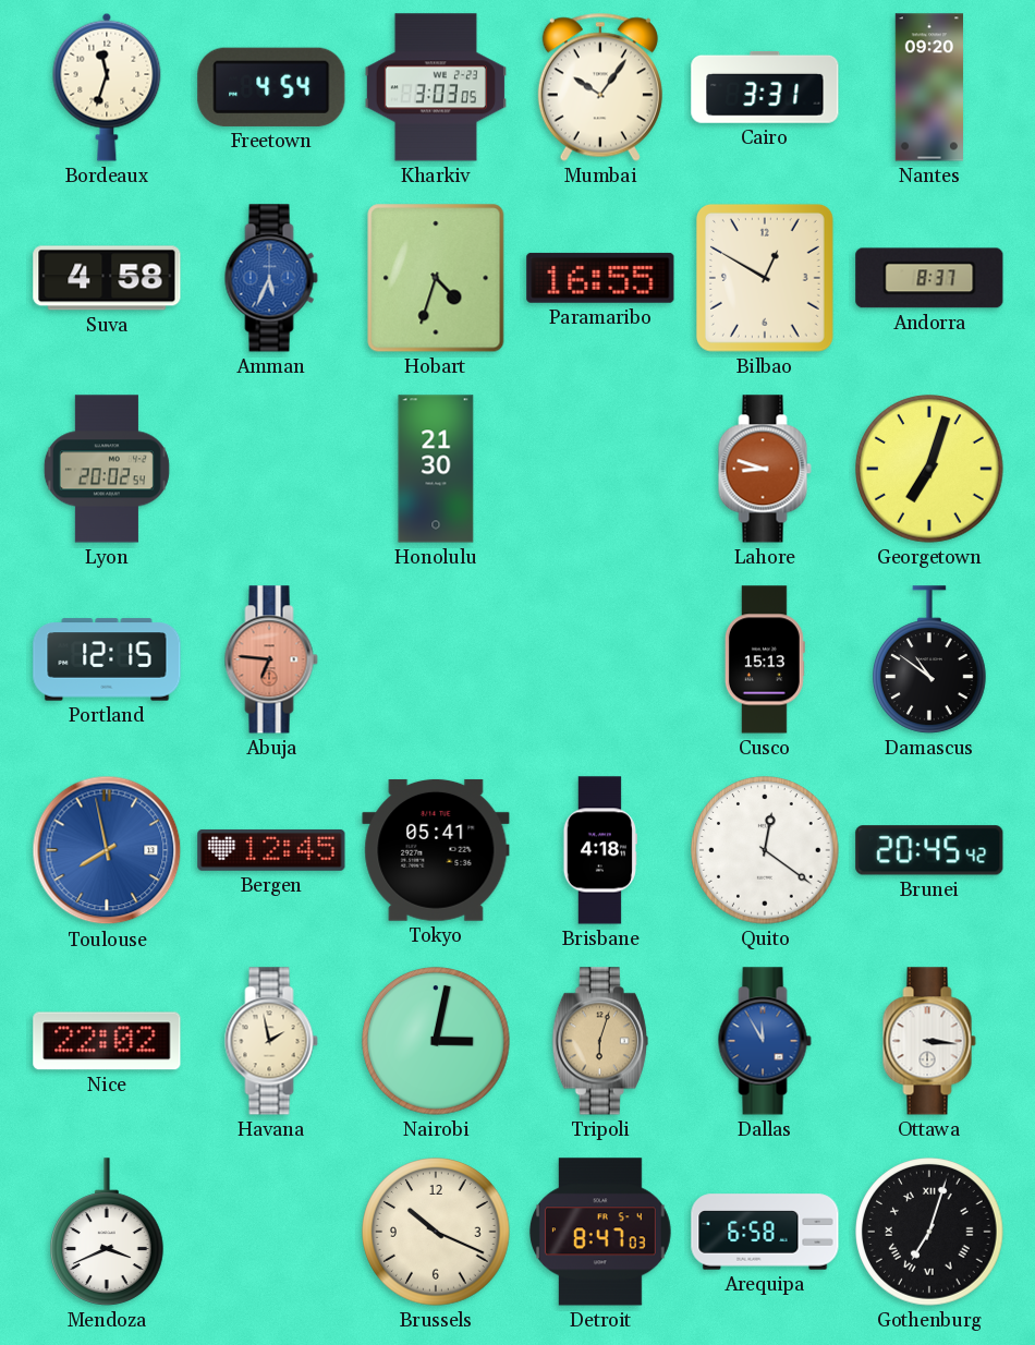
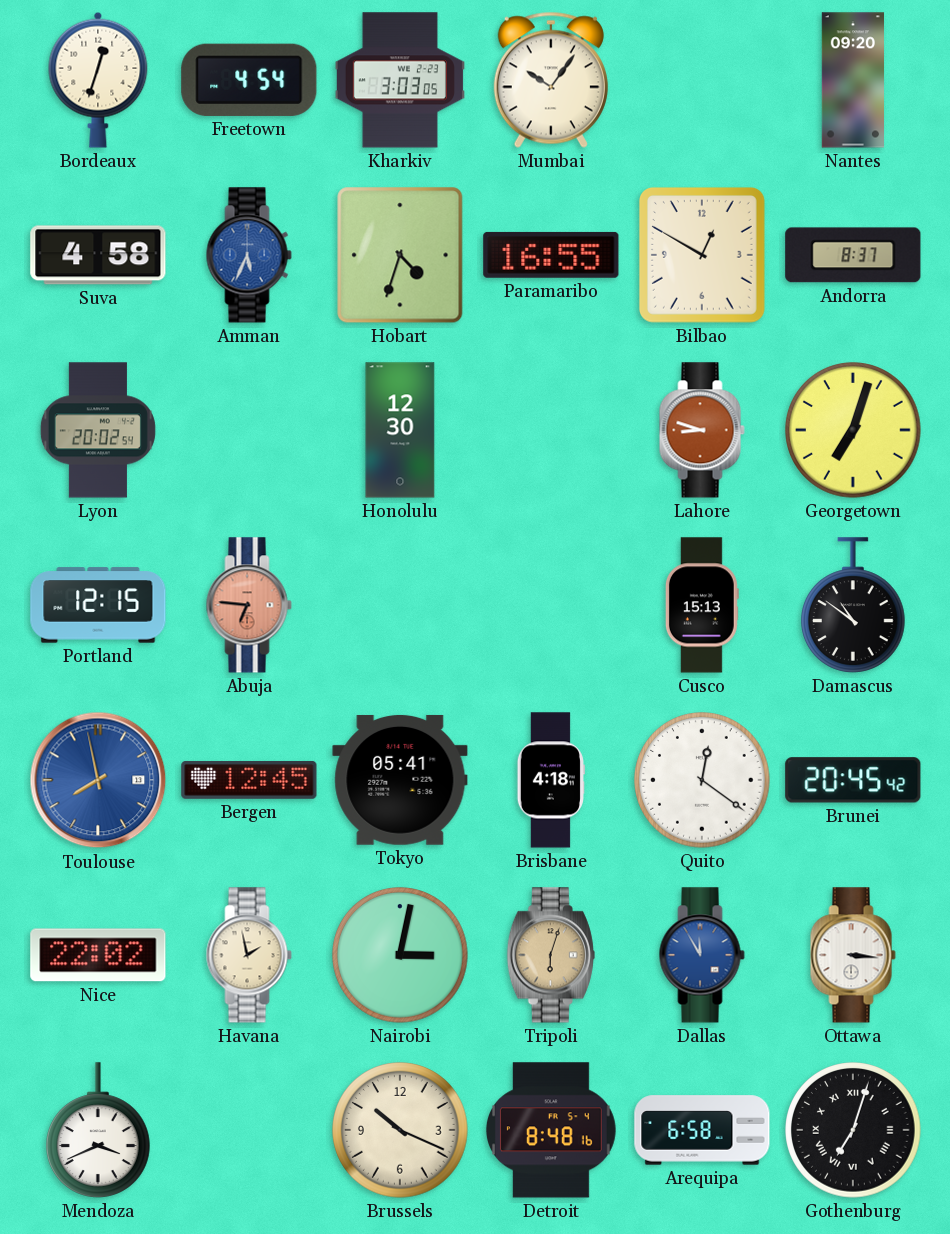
Bordeaux: 11:33 -> 12:33
Cairo: 3:31 -> none
Honolulu: 21:30 -> 12:30
Detroit: 8:47 -> 8:48
